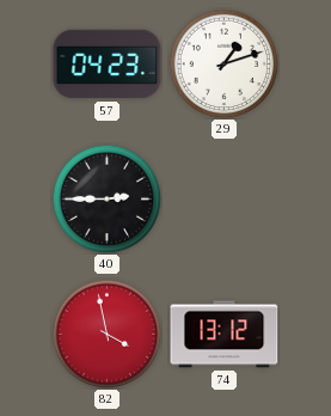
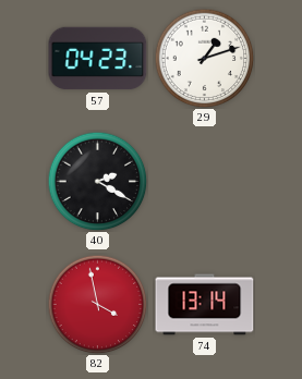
40: 2:45 -> 2:20
74: 13:12 -> 13:14
